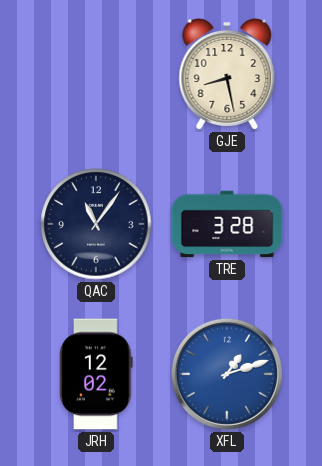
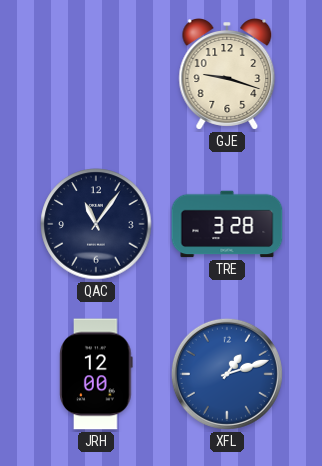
GJE: 8:28 -> 9:18
JRH: 12:02 -> 12:00
